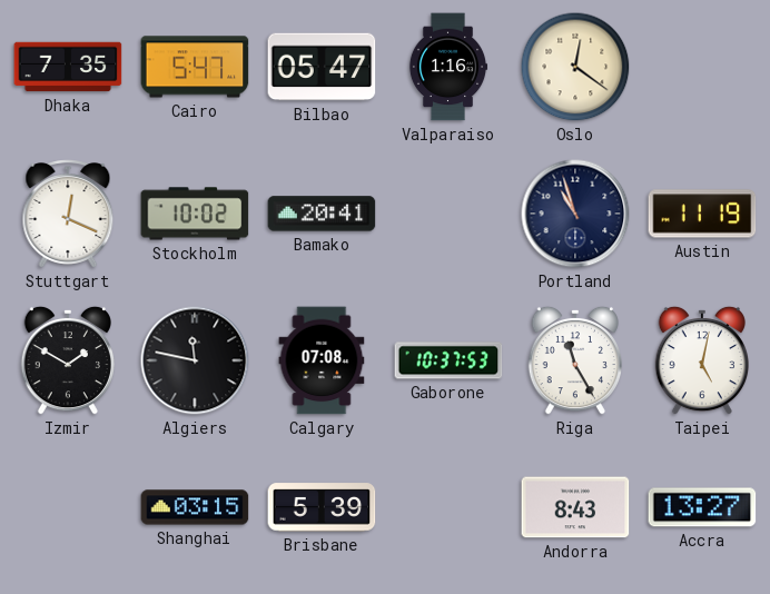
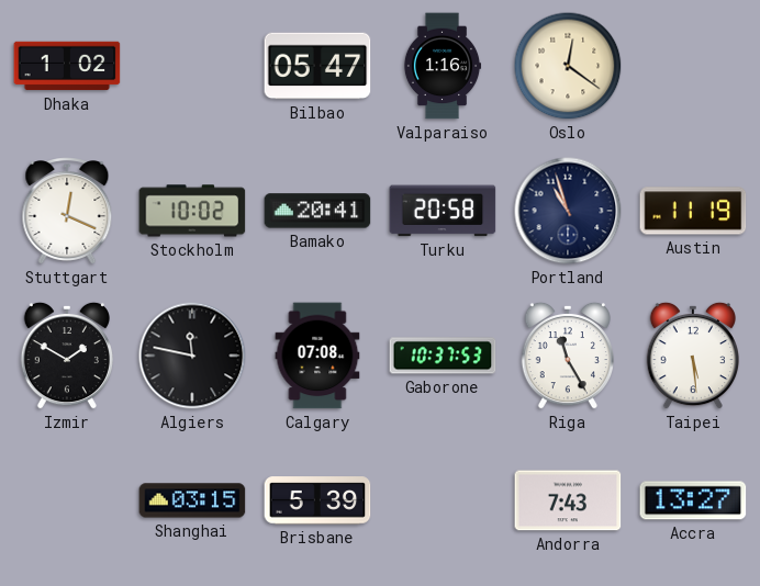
Dhaka: 7:35 -> 1:02
Cairo: 5:47 -> none
Turku: none -> 20:58
Taipei: 5:02 -> 5:29
Andorra: 8:43 -> 7:43
